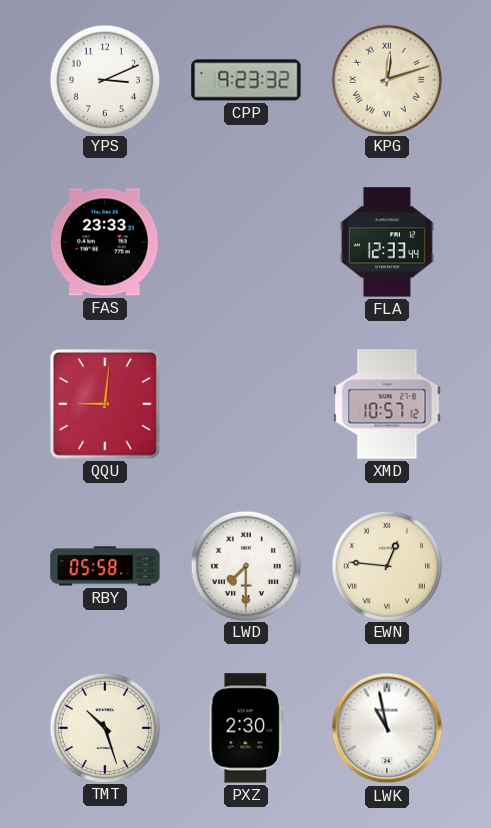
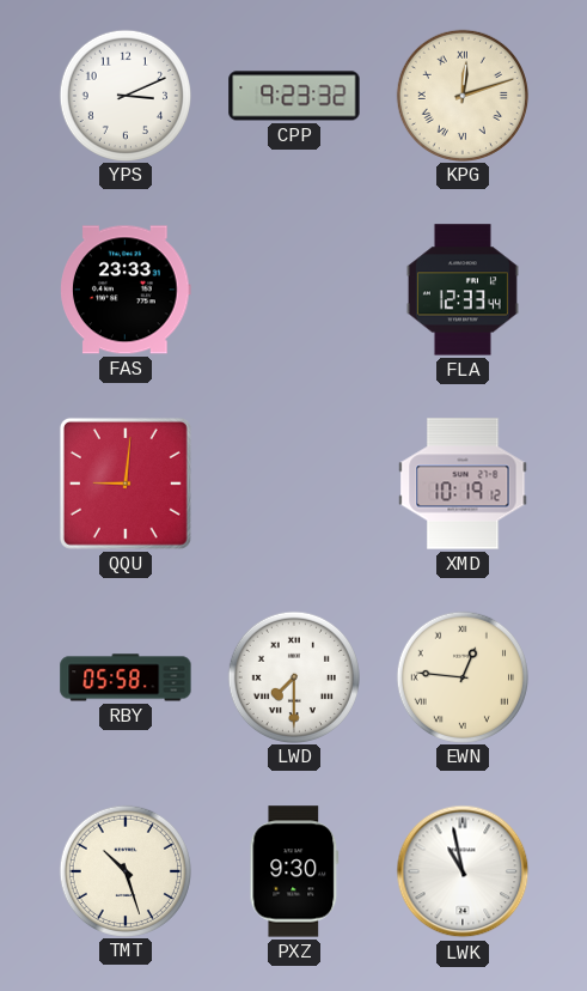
XMD: 10:57 -> 10:19
PXZ: 2:30 -> 9:30
